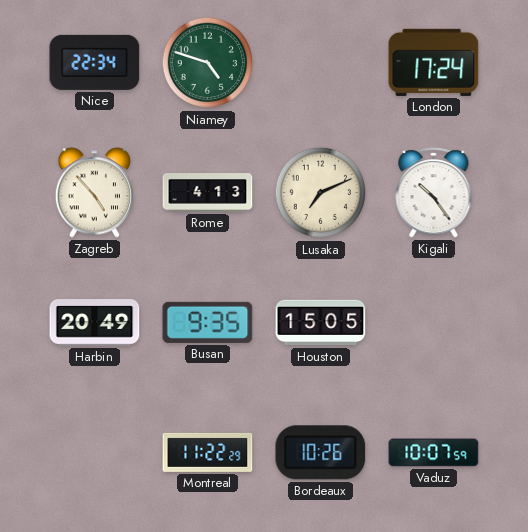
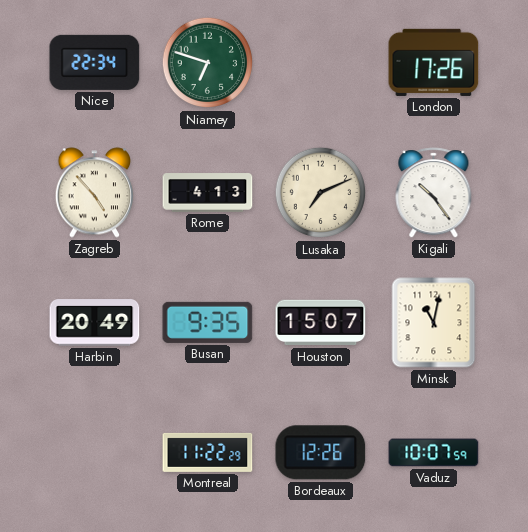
Niamey: 4:48 -> 6:48
London: 17:24 -> 17:26
Houston: 15:05 -> 15:07
Minsk: none -> 11:02
Bordeaux: 10:26 -> 12:26
